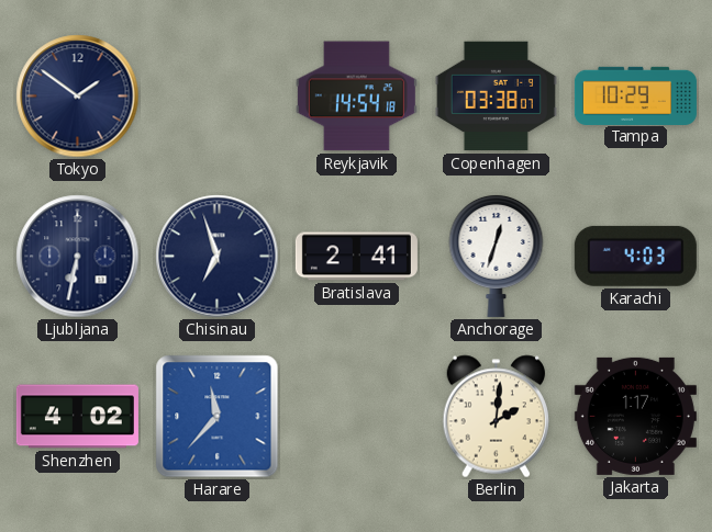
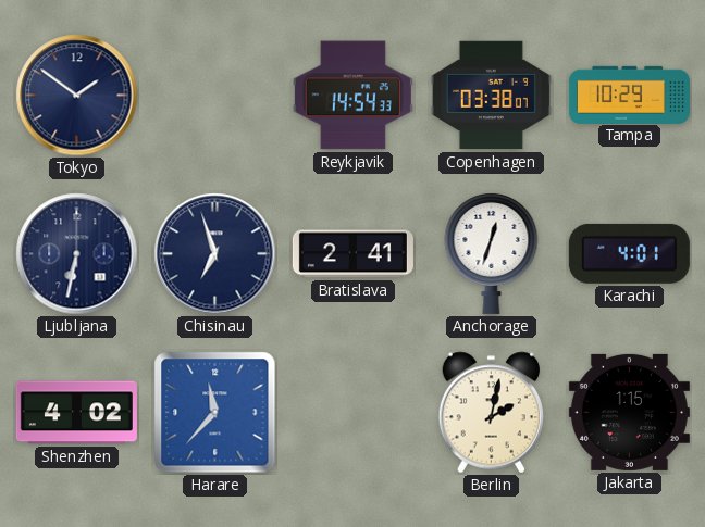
Reykjavik: 14:54:18 -> 14:54:33
Karachi: 4:03 -> 4:01
Berlin: 2:01 -> 2:02
Jakarta: 1:17 -> 1:15
